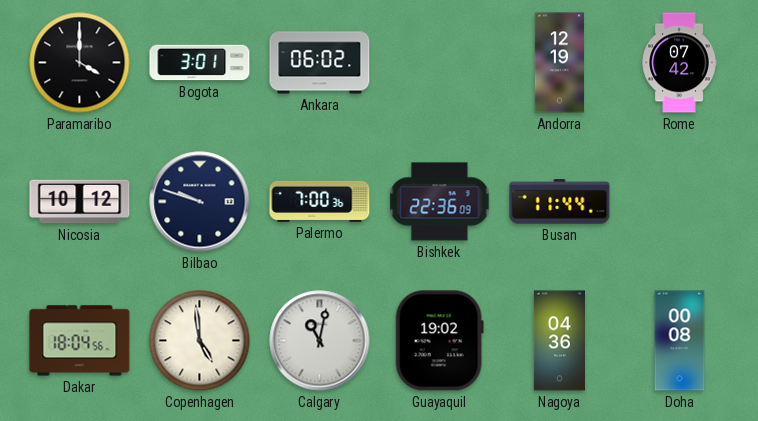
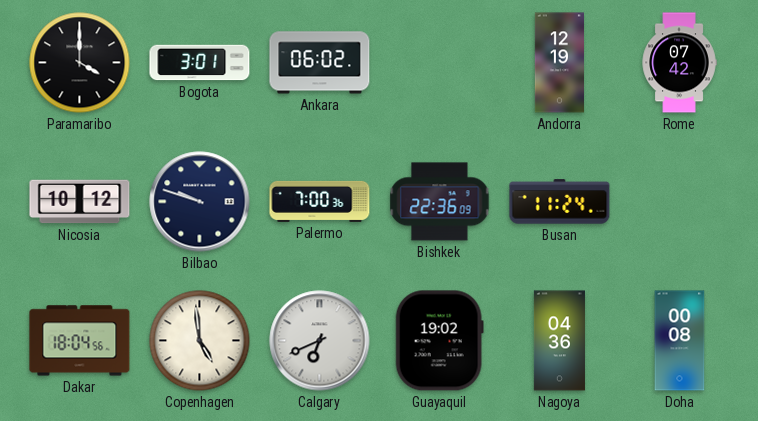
Busan: 11:44 -> 11:24
Calgary: 11:02 -> 6:41
